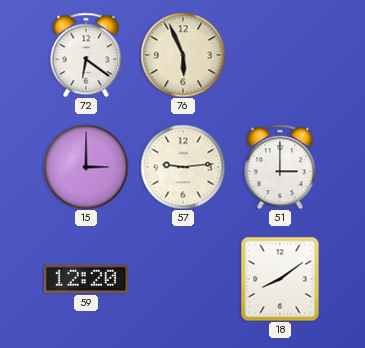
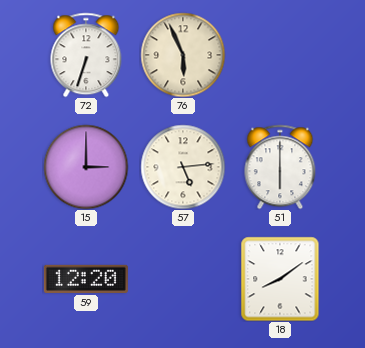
72: 6:21 -> 6:33
57: 9:14 -> 5:14
51: 3:00 -> 6:00
